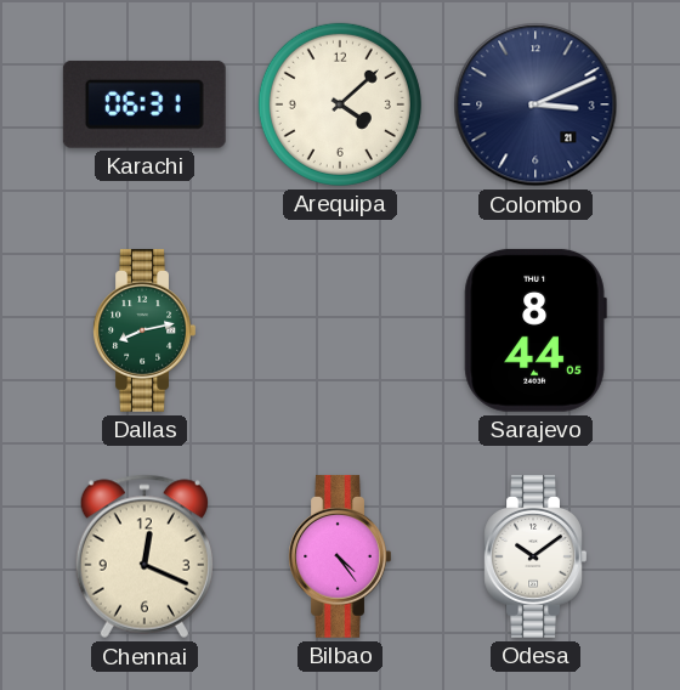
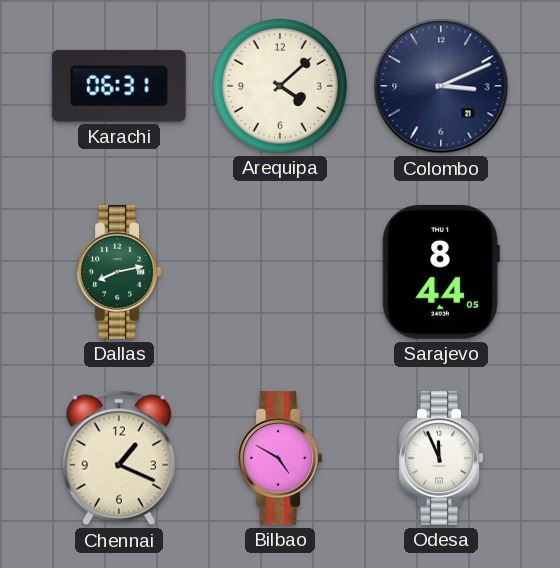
Chennai: 12:19 -> 1:19
Bilbao: 4:24 -> 4:50
Odesa: 10:09 -> 11:56
